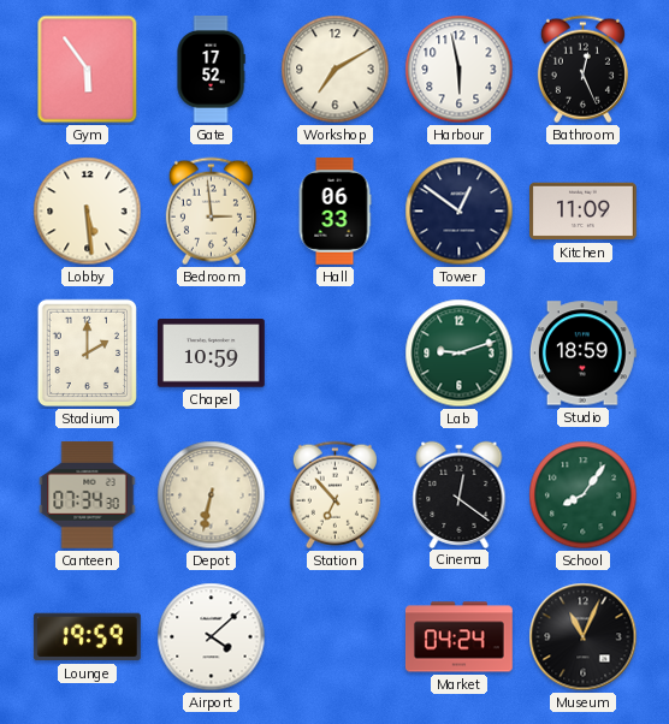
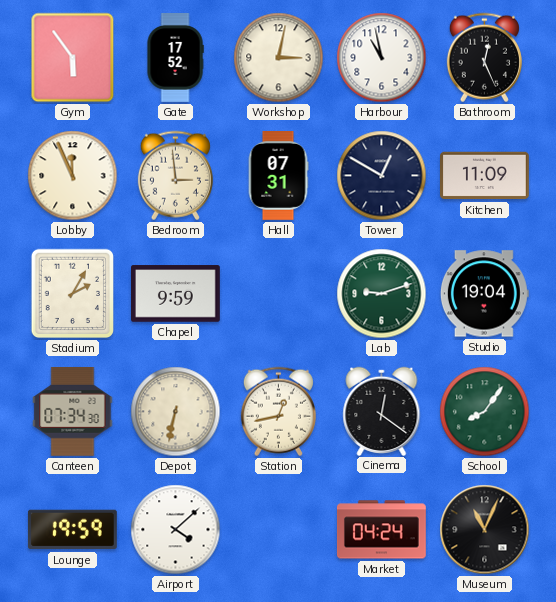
Workshop: 7:10 -> 3:02
Harbour: 5:58 -> 10:58
Lobby: 5:29 -> 11:56
Hall: 06:33 -> 07:31
Tower: 12:51 -> 12:50
Stadium: 2:00 -> 2:05
Chapel: 10:59 -> 9:59
Studio: 18:59 -> 19:04
Station: 6:53 -> 12:43
